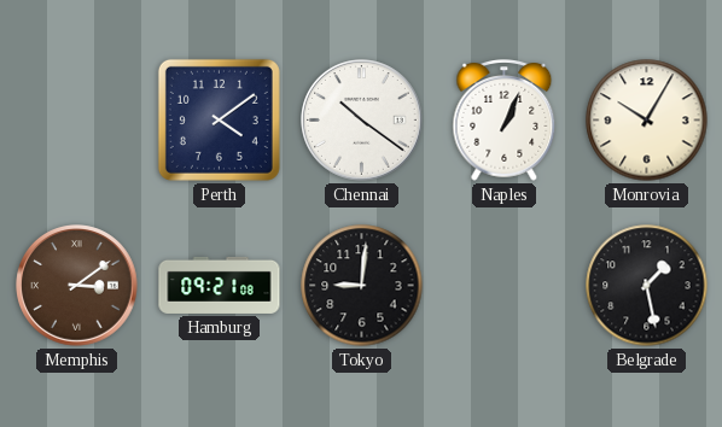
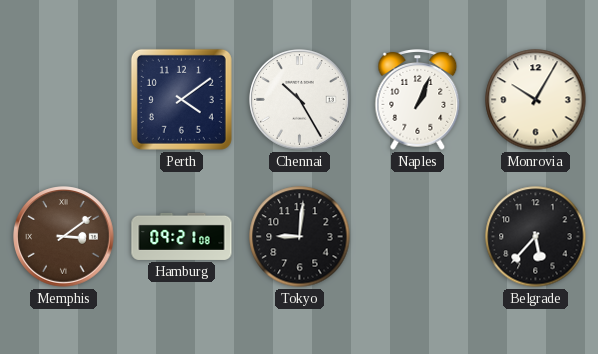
Chennai: 10:21 -> 10:25
Belgrade: 1:28 -> 5:37
